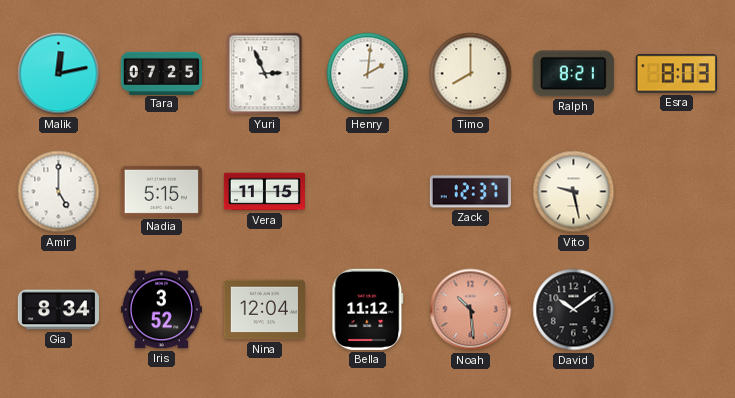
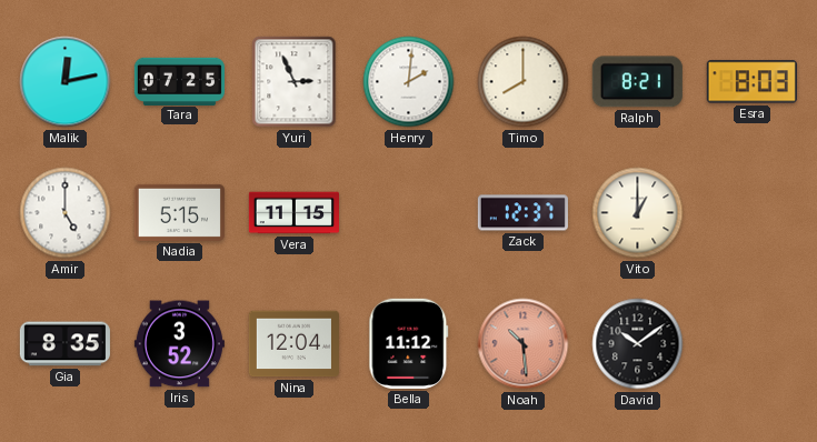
Vito: 9:28 -> 1:00
Gia: 8:34 -> 8:35
